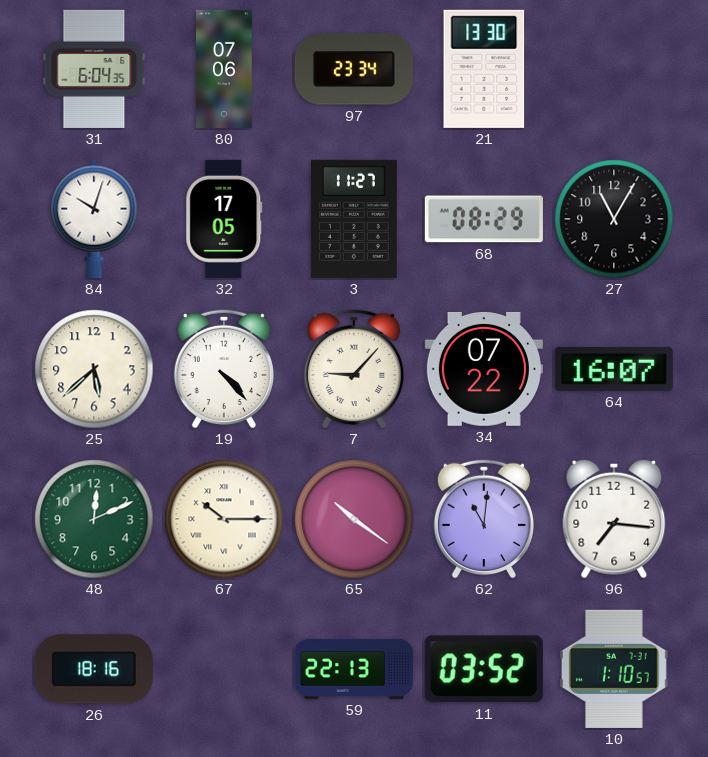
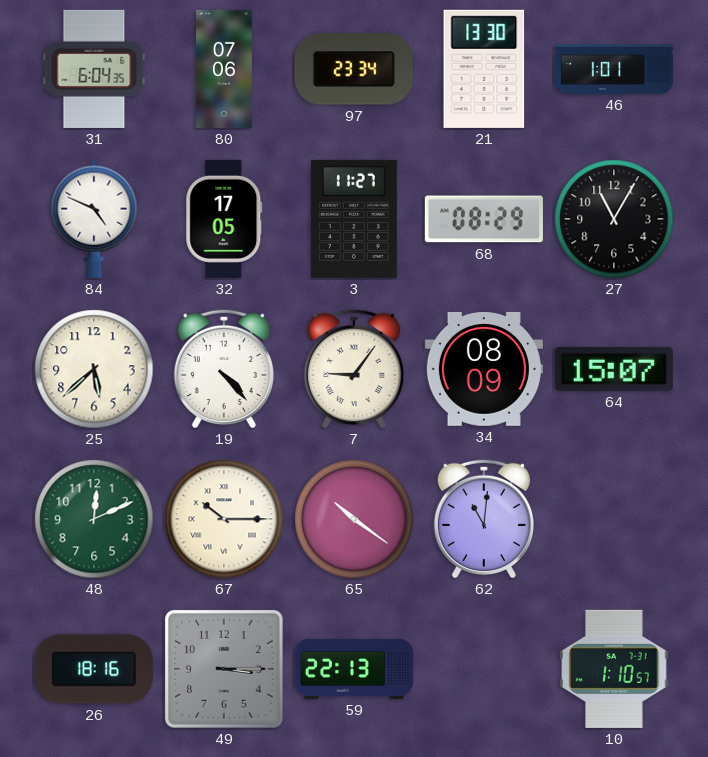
46: none -> 1:01
84: 10:03 -> 4:49
7: 9:07 -> 9:06
34: 07:22 -> 08:09
64: 16:07 -> 15:07
96: 7:16 -> none
49: none -> 3:15
11: 03:52 -> none
